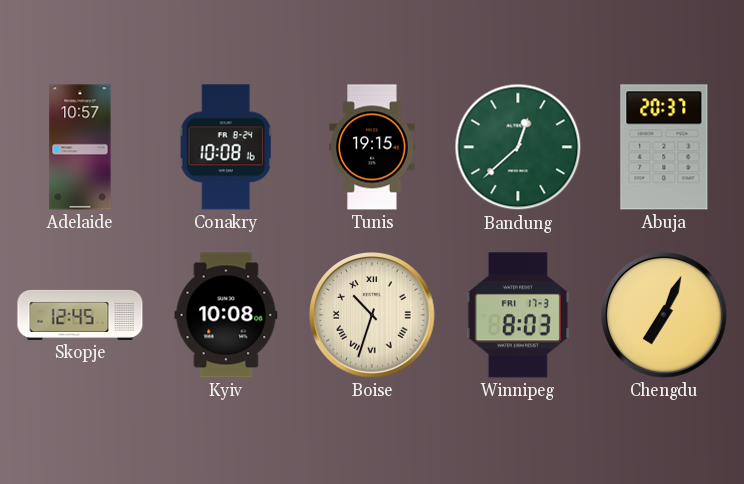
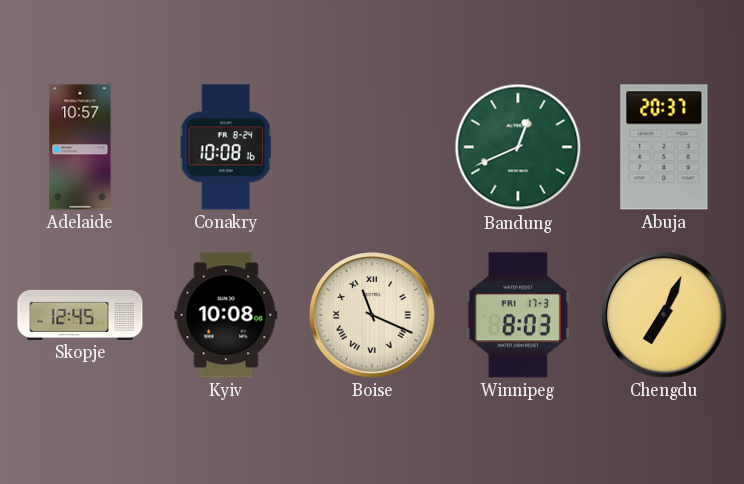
Tunis: 19:15 -> none
Bandung: 12:38 -> 12:41
Boise: 10:33 -> 11:19
